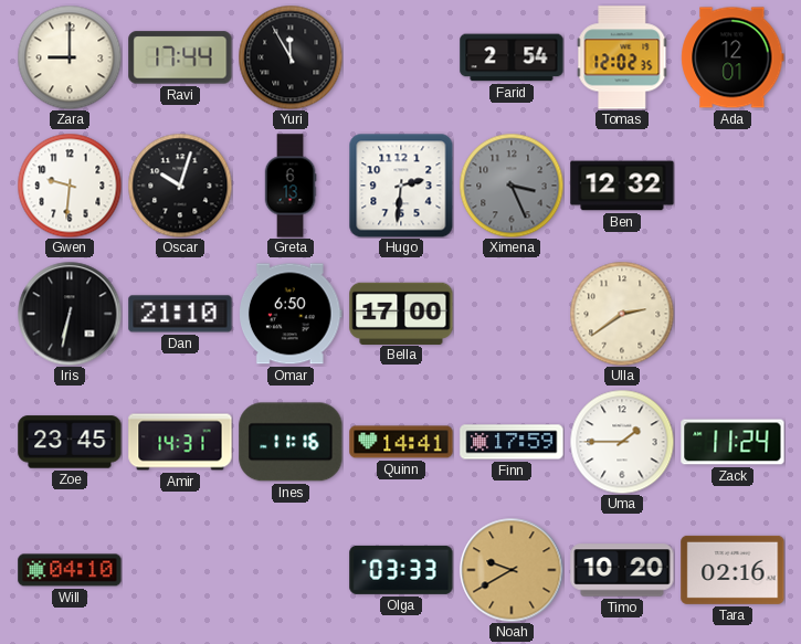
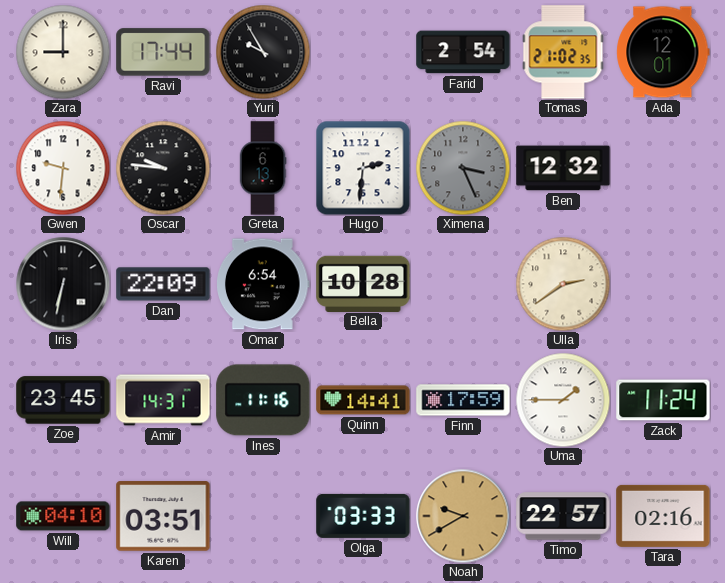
Yuri: 11:55 -> 9:55
Tomas: 12:02 -> 21:02
Oscar: 10:03 -> 9:46
Dan: 21:10 -> 22:09
Omar: 6:50 -> 6:54
Bella: 17:00 -> 10:28
Karen: none -> 03:51
Timo: 10:20 -> 22:57
